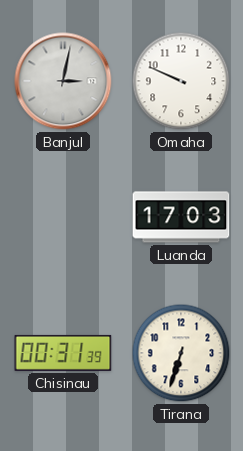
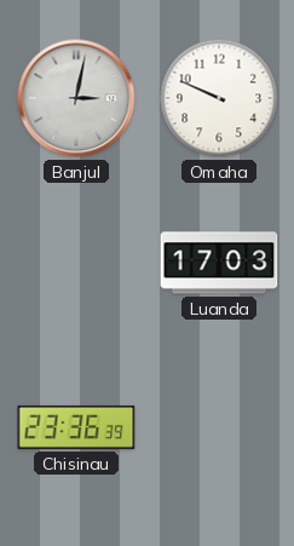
Chisinau: 00:31 -> 23:36
Tirana: 6:33 -> none
